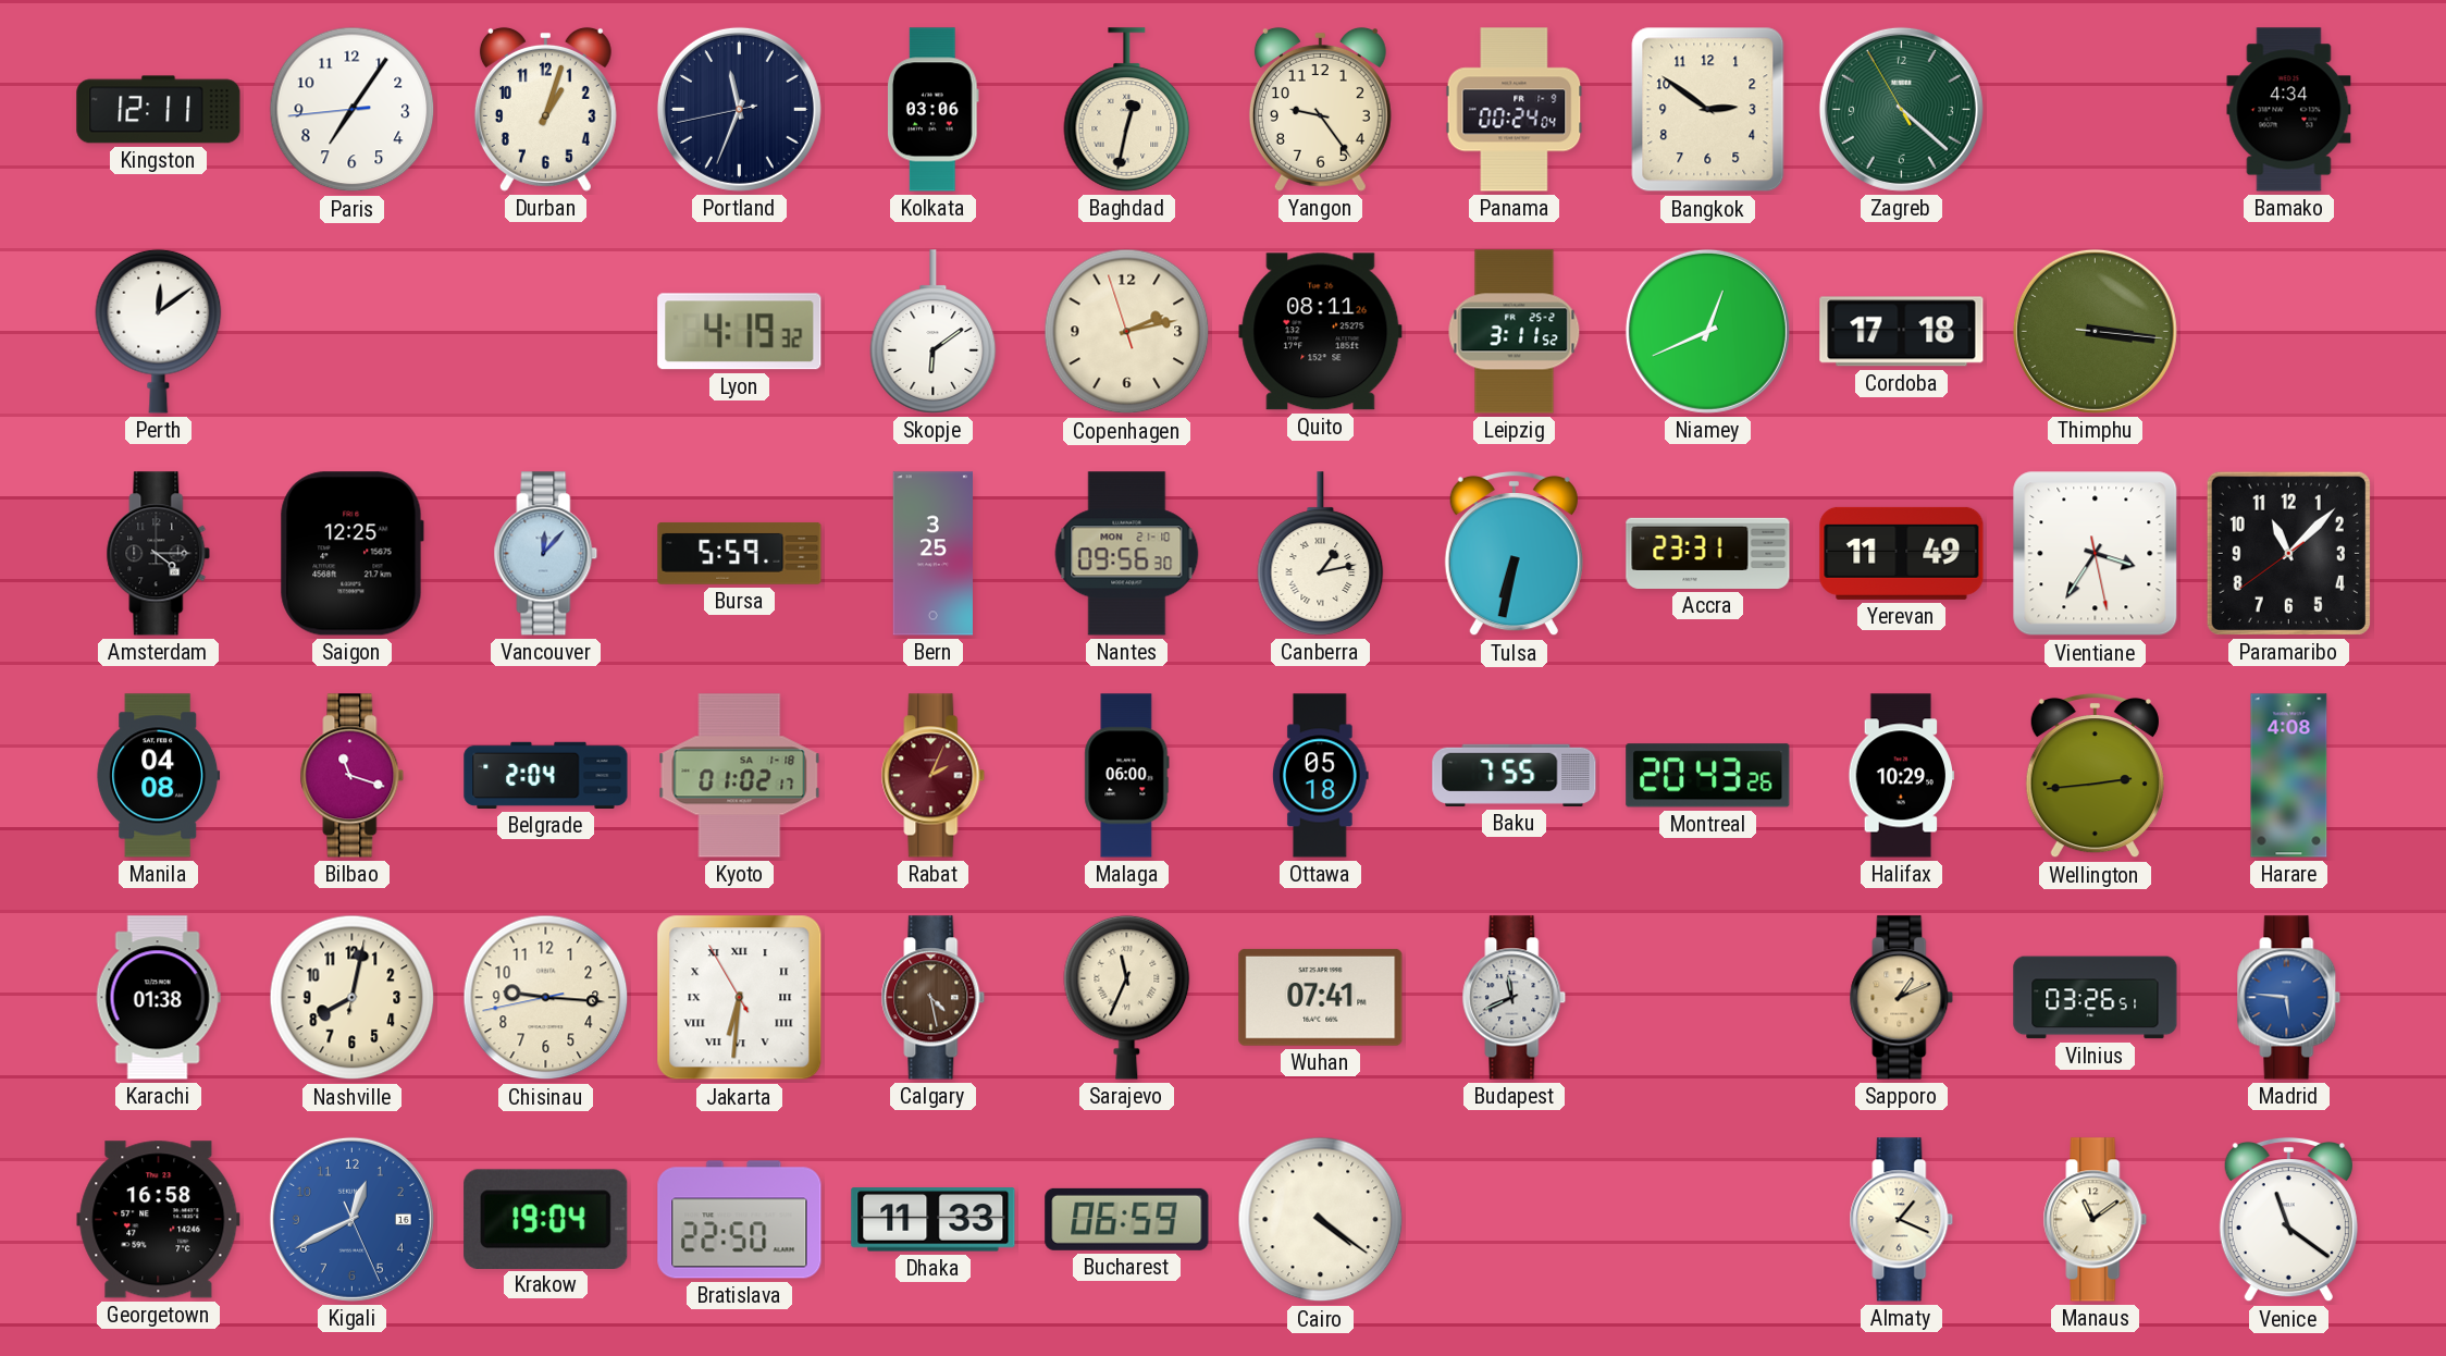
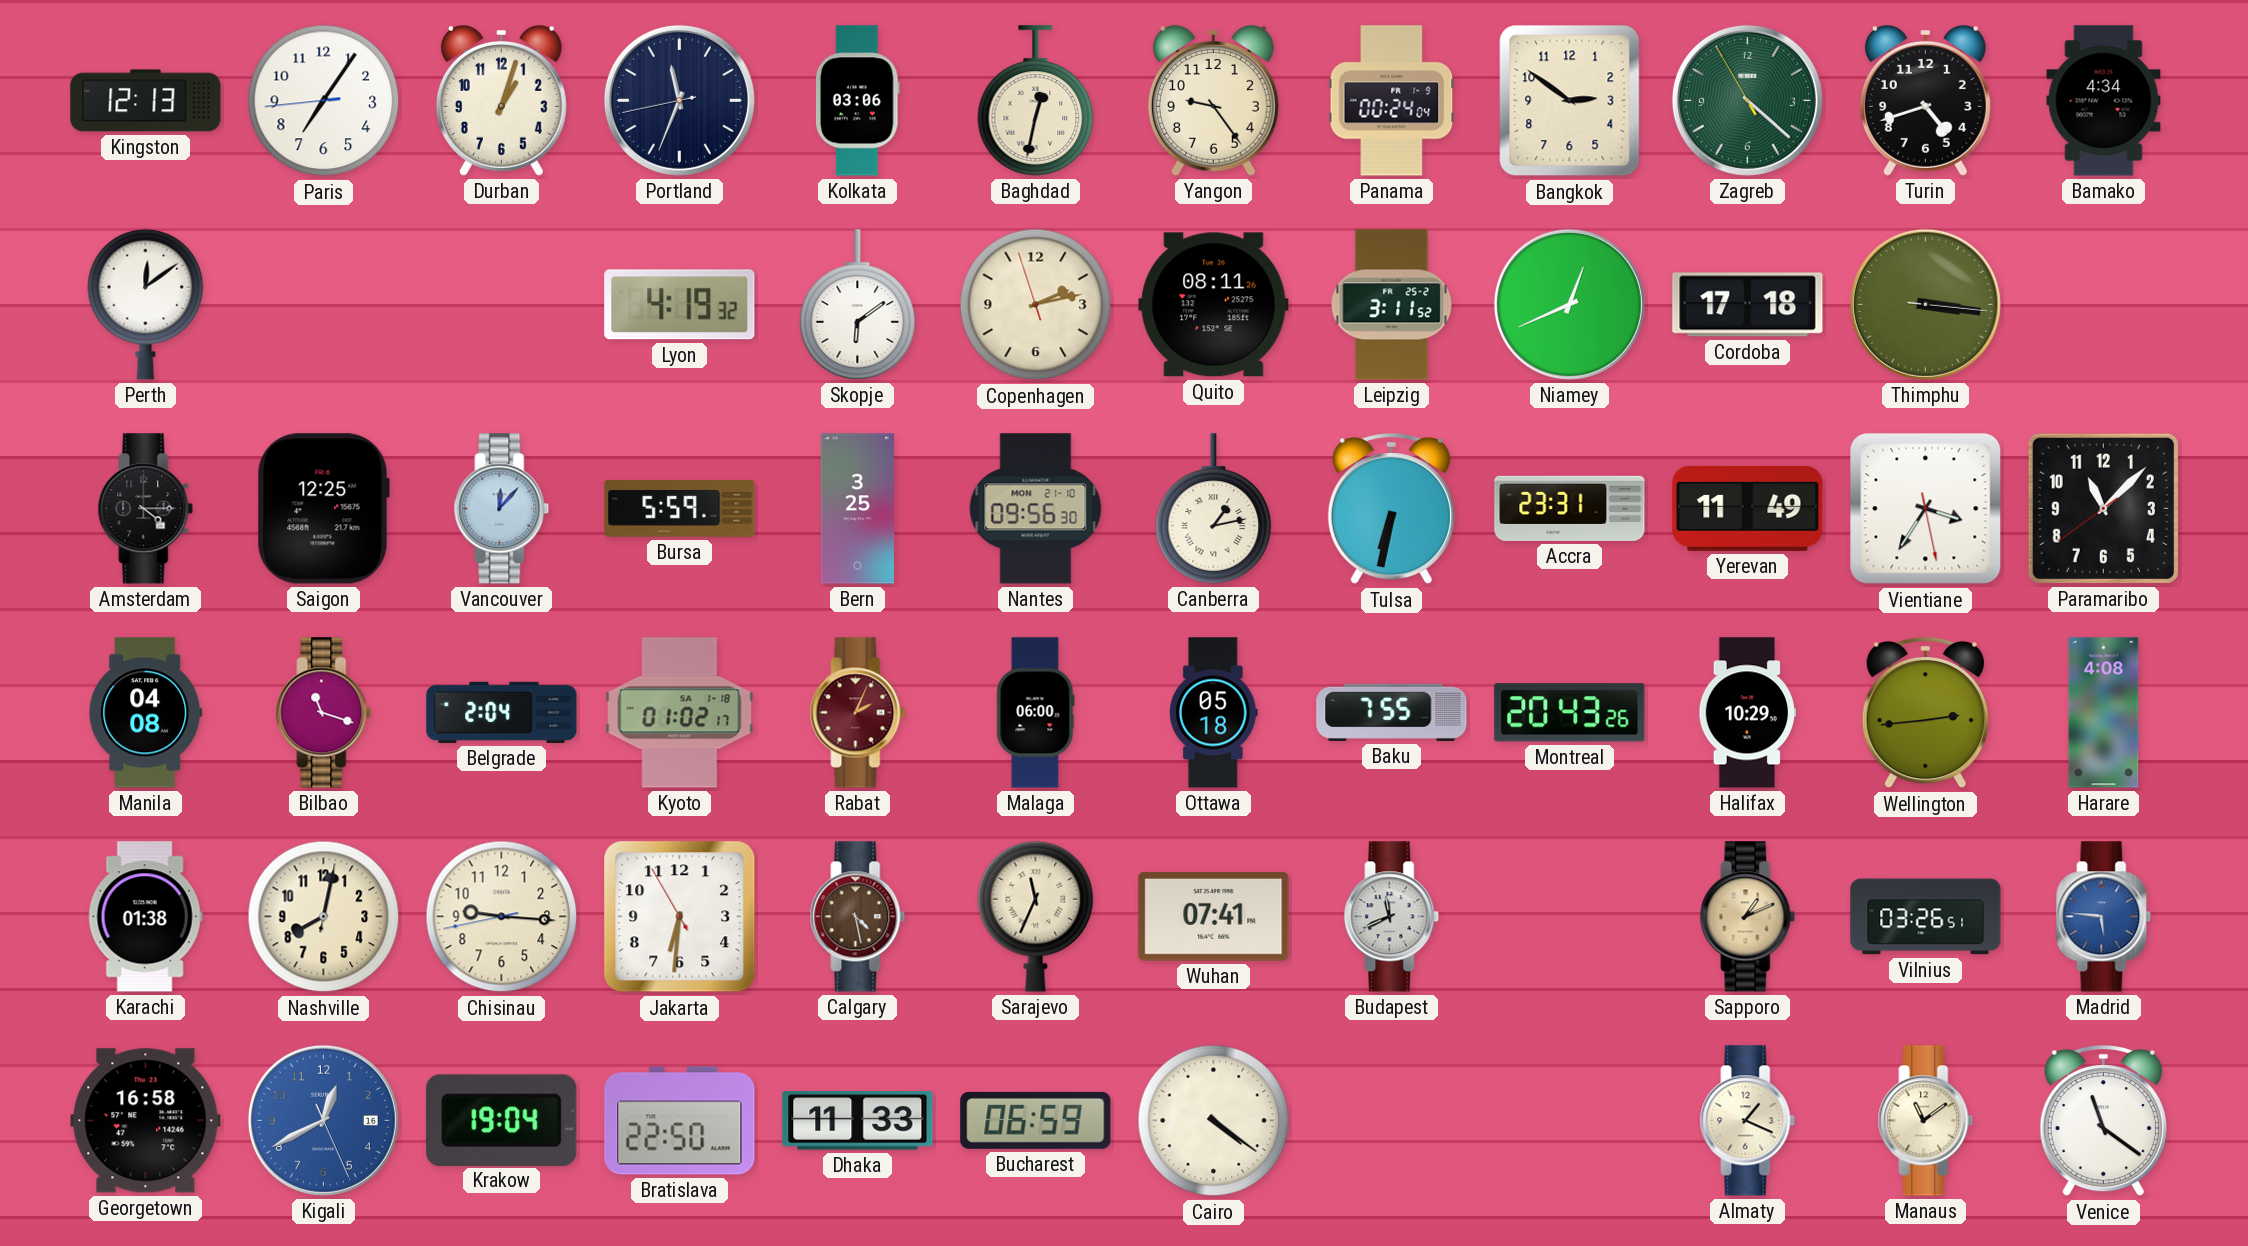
Kingston: 12:11 -> 12:13
Turin: none -> 4:42
Jakarta numerals: Roman -> Arabic
